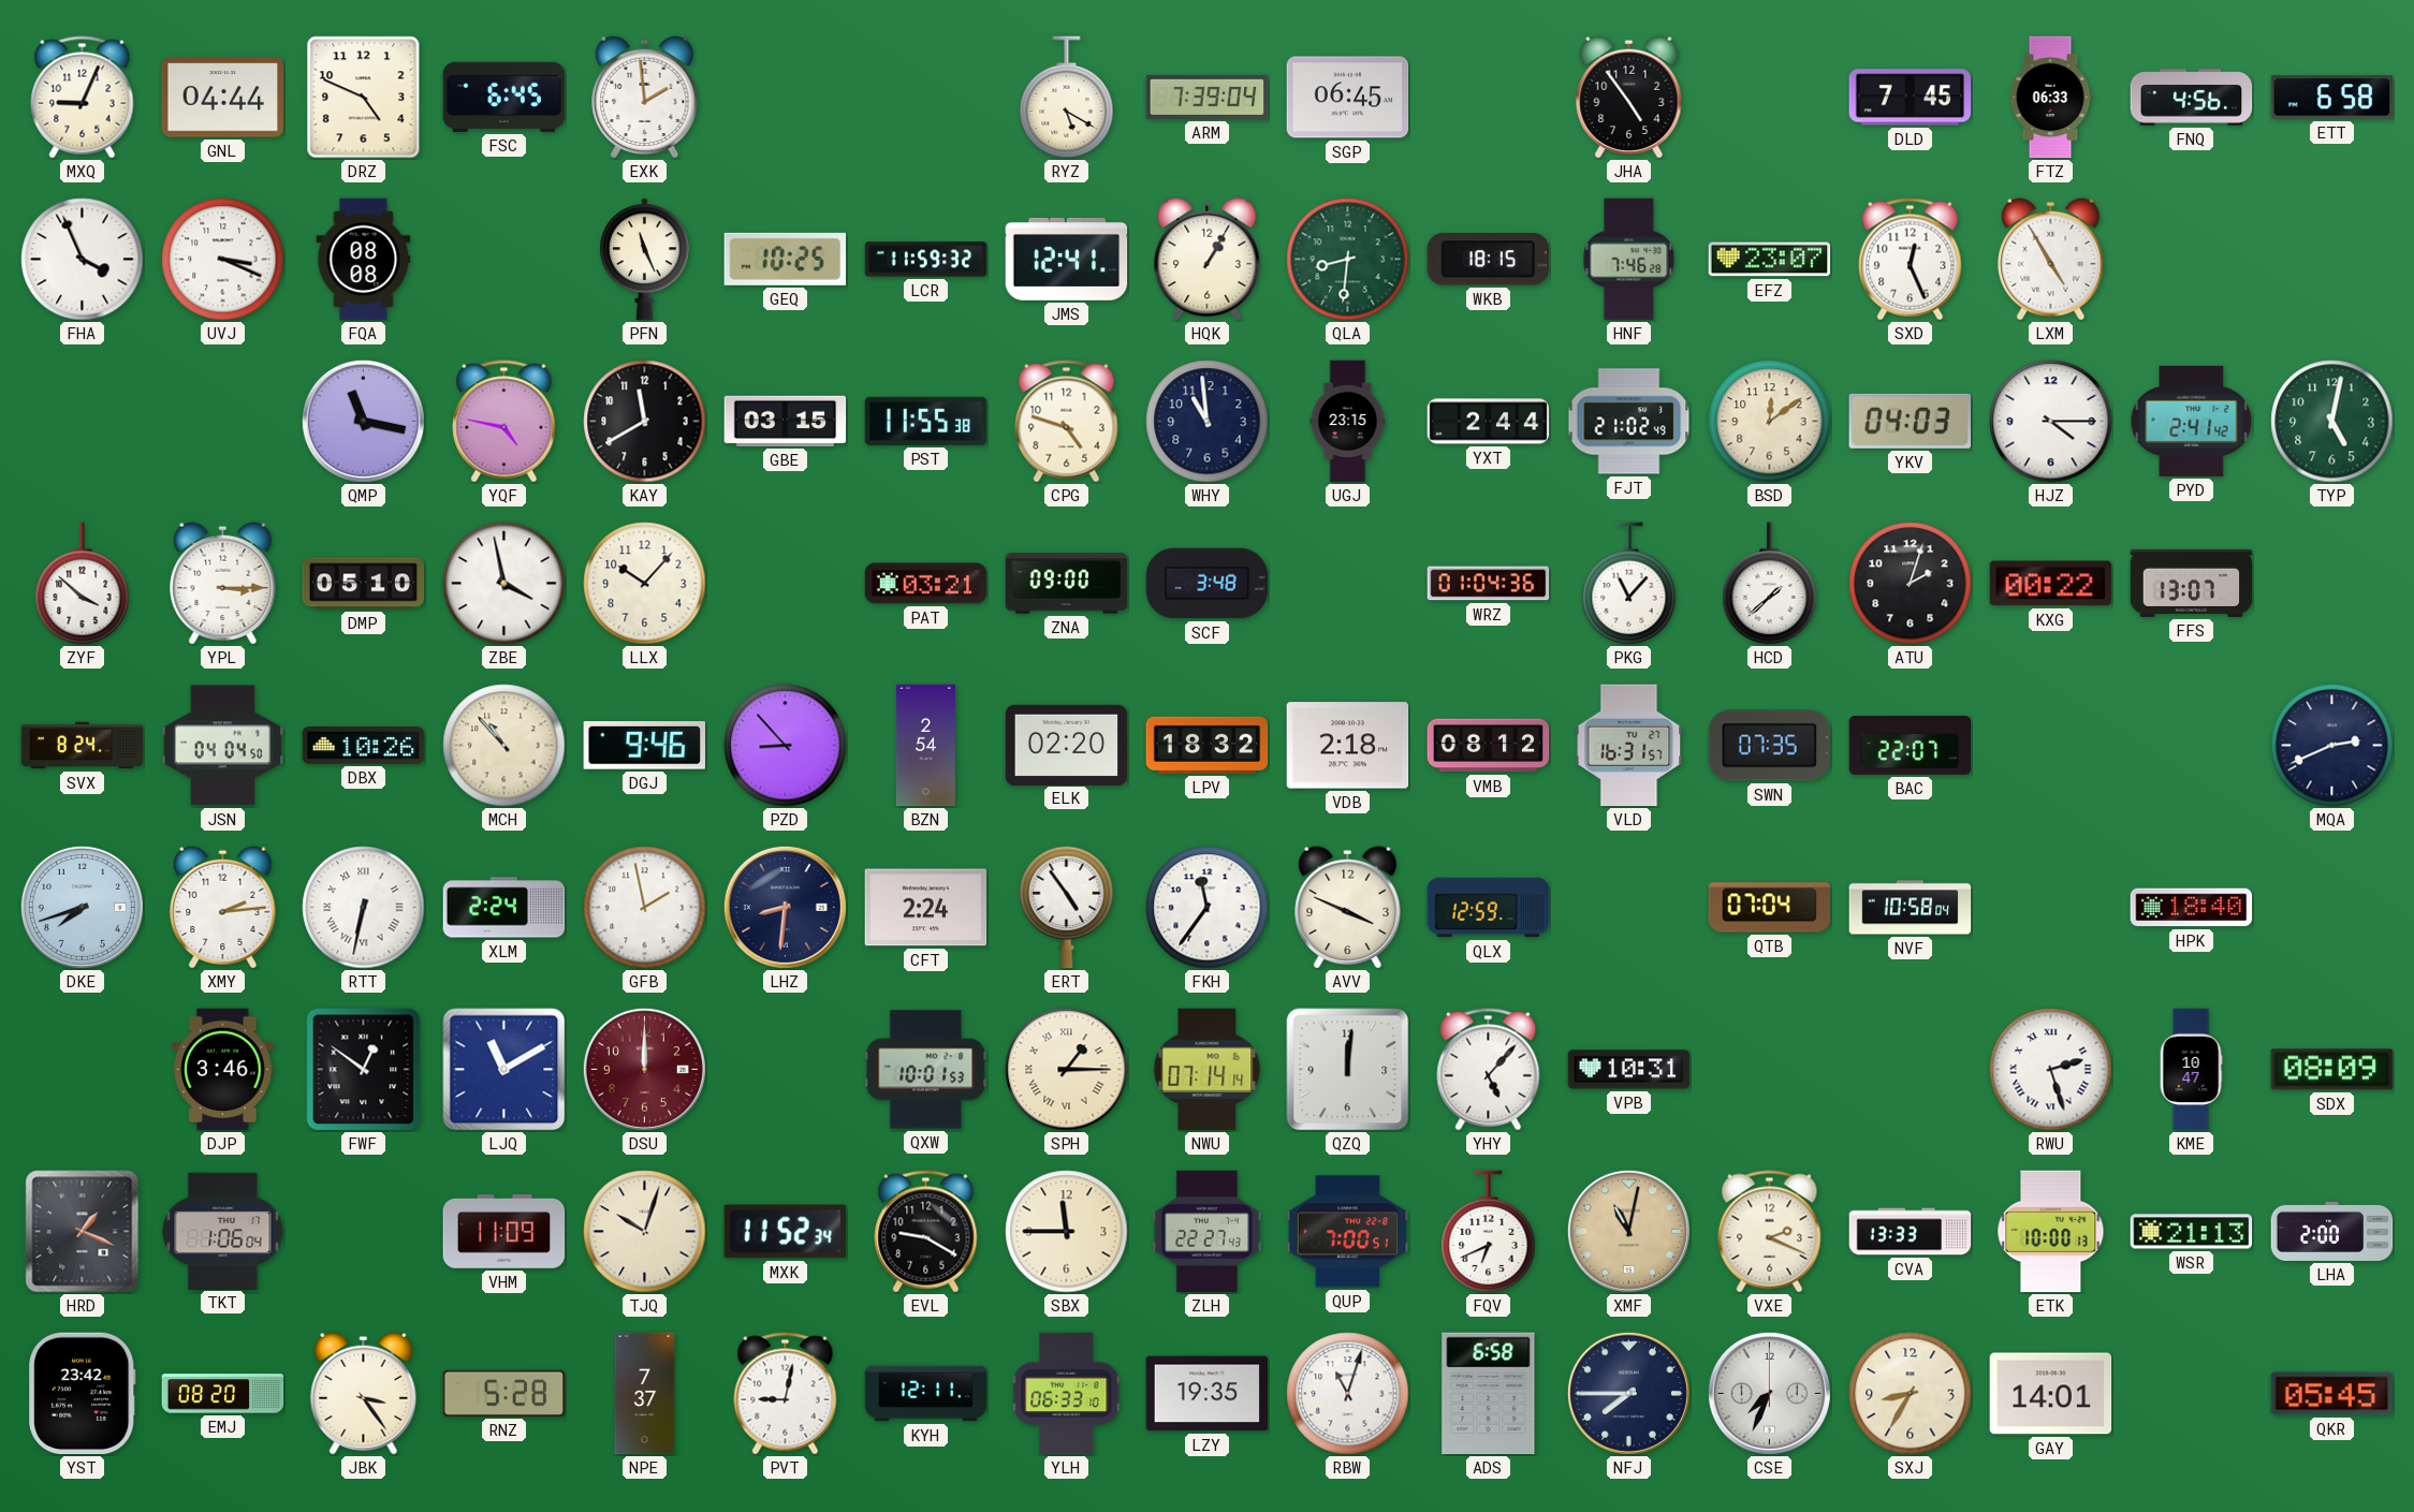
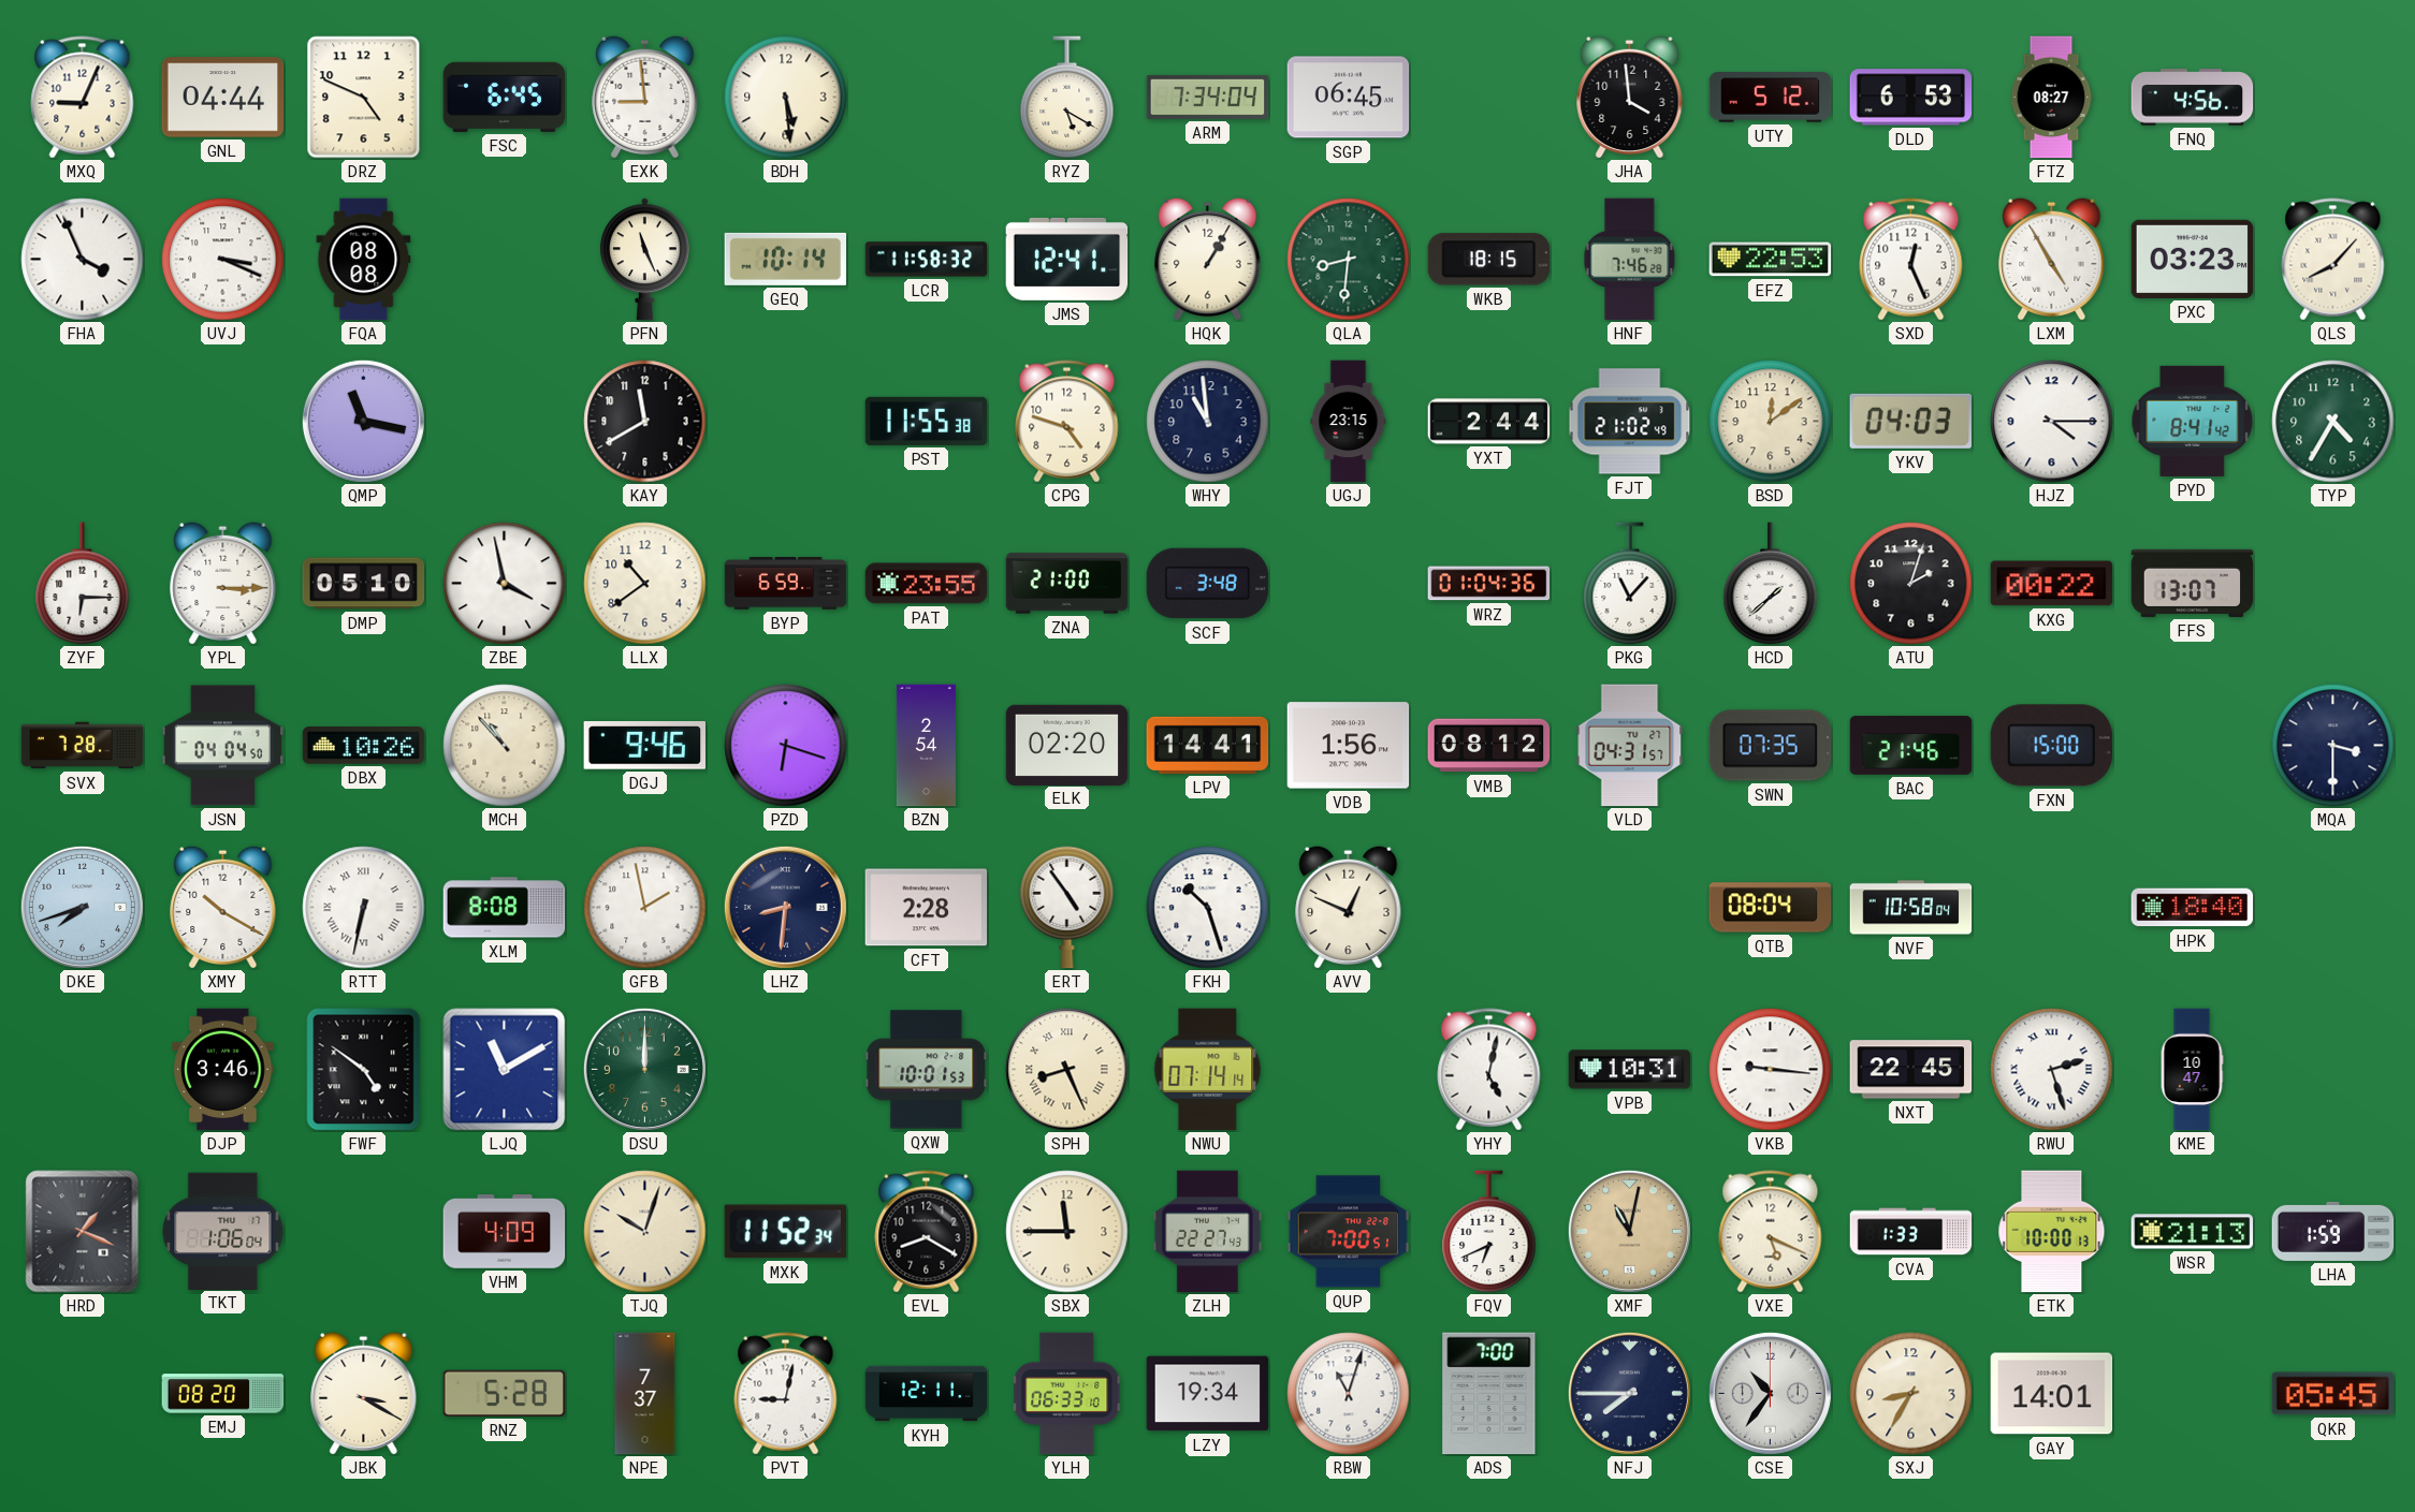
EXK: 1:59 -> 8:59
BDH: none -> 5:29
ARM: 7:39 -> 7:34
JHA: 4:54 -> 3:59
UTY: none -> 5:12
DLD: 7:45 -> 6:53
FTZ: 06:33 -> 08:27
ETT: 6:58 -> none
GEQ: 10:25 -> 10:14
LCR: 11:59 -> 11:58
EFZ: 23:07 -> 22:53
PXC: none -> 03:23
QLS: none -> 8:07
YQF: 4:47 -> none
GBE: 03:15 -> none
PYD: 2:41 -> 8:41
TYP: 5:02 -> 4:35
ZYF: 3:52 -> 6:15
LLX: 10:07 -> 10:39
BYP: none -> 6:59
PAT: 03:21 -> 23:55
ZNA: 09:00 -> 21:00
SVX: 8:24 -> 7:28
PZD: 8:53 -> 6:18
LPV: 18:32 -> 14:41
VDB: 2:18 -> 1:56
VLD: 16:31 -> 04:31
BAC: 22:07 -> 21:46
FXN: none -> 15:00
MQA: 2:41 -> 3:30
XMY: 2:14 -> 10:20
XLM: 2:24 -> 8:08
CFT: 2:24 -> 2:28
FKH: 11:36 -> 10:27
AVV: 3:49 -> 12:49
QLX: 12:59 -> none
QTB: 07:04 -> 08:04
FWF: 12:51 -> 4:51
DSU dial: burgundy -> green
SPH: 1:15 -> 8:26
QZQ: 12:01 -> none
YHY: 5:07 -> 5:02
VKB: none -> 9:16
NXT: none -> 22:45
SDX: 08:09 -> none
VHM: 11:09 -> 4:09
EVL: 9:20 -> 8:20
VXE: 2:19 -> 5:19
CVA: 13:33 -> 1:33
LHA: 2:00 -> 1:59
YST: 23:42 -> none
JBK: 3:24 -> 3:20
LZY: 19:35 -> 19:34
ADS: 6:58 -> 7:00
CSE: 7:34 -> 10:36
